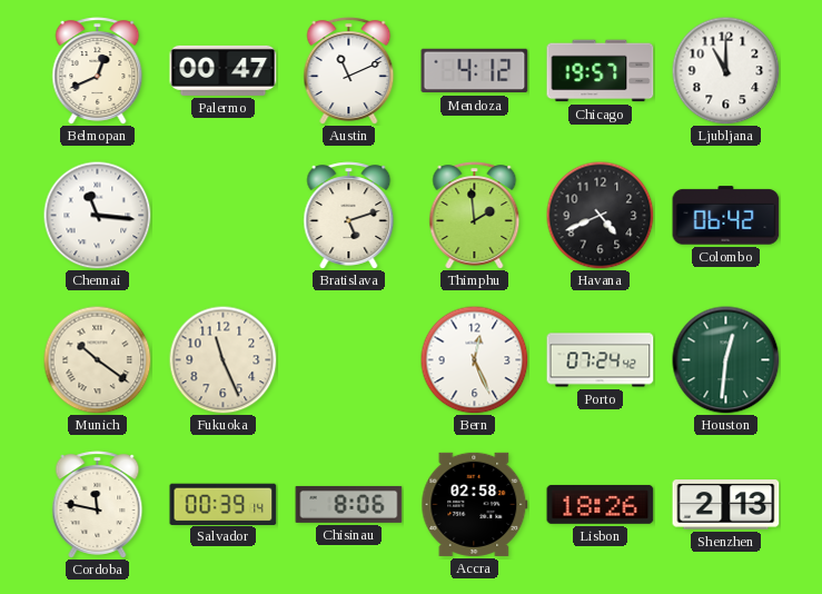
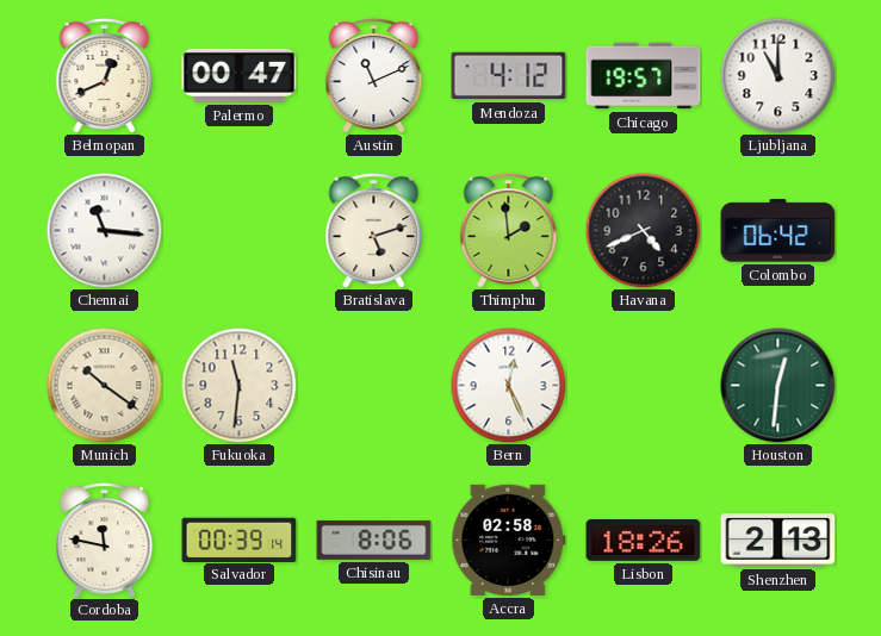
Fukuoka: 11:26 -> 11:31
Porto: 07:24 -> none
